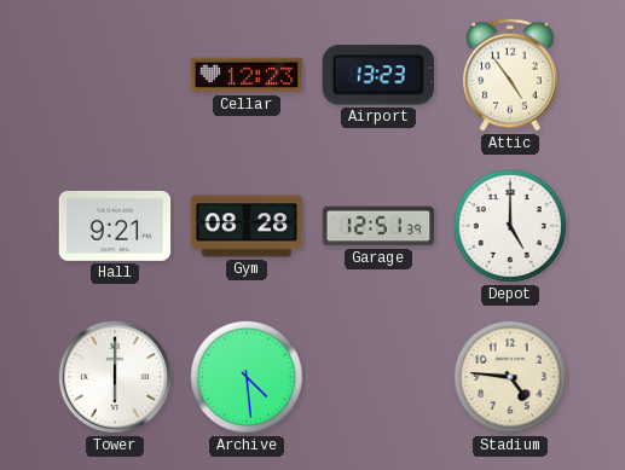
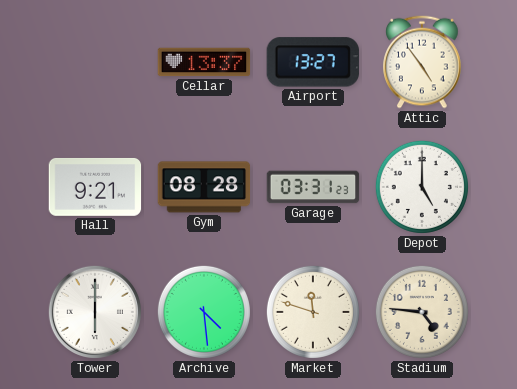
Cellar: 12:23 -> 13:37
Airport: 13:23 -> 13:27
Garage: 12:51 -> 03:31
Market: none -> 11:48
